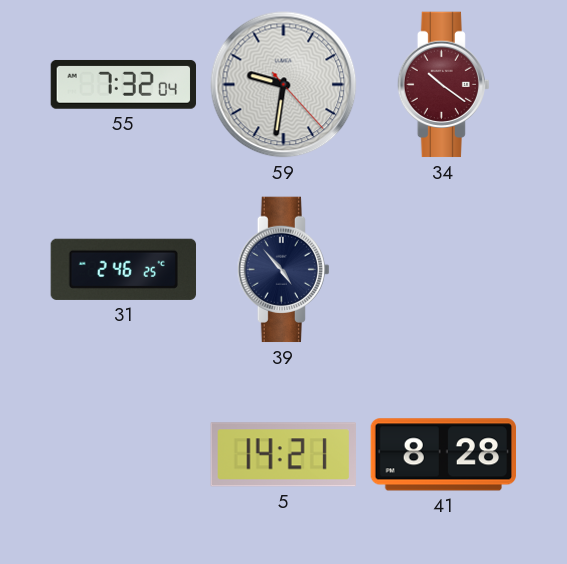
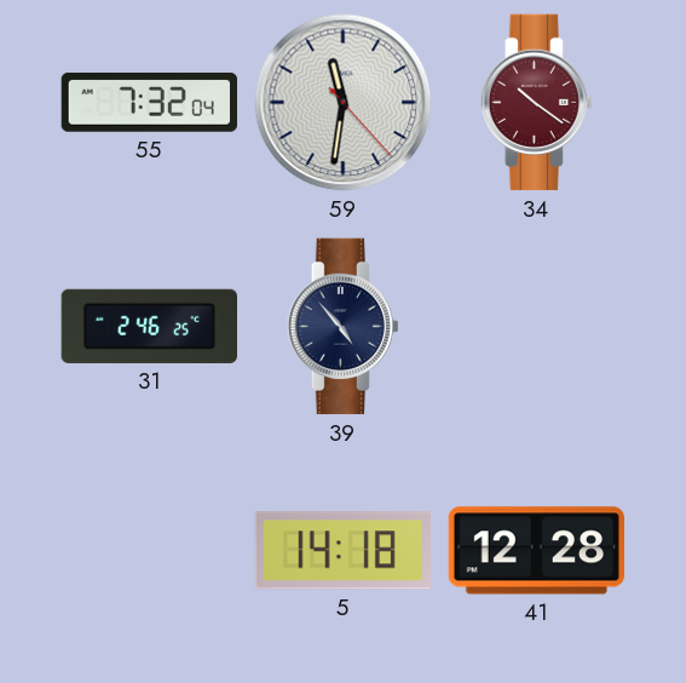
59: 9:31 -> 11:31
5: 14:21 -> 14:18
41: 8:28 -> 12:28
